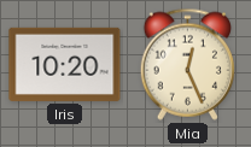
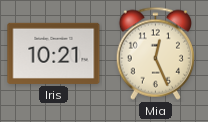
Iris: 10:20 -> 10:21
